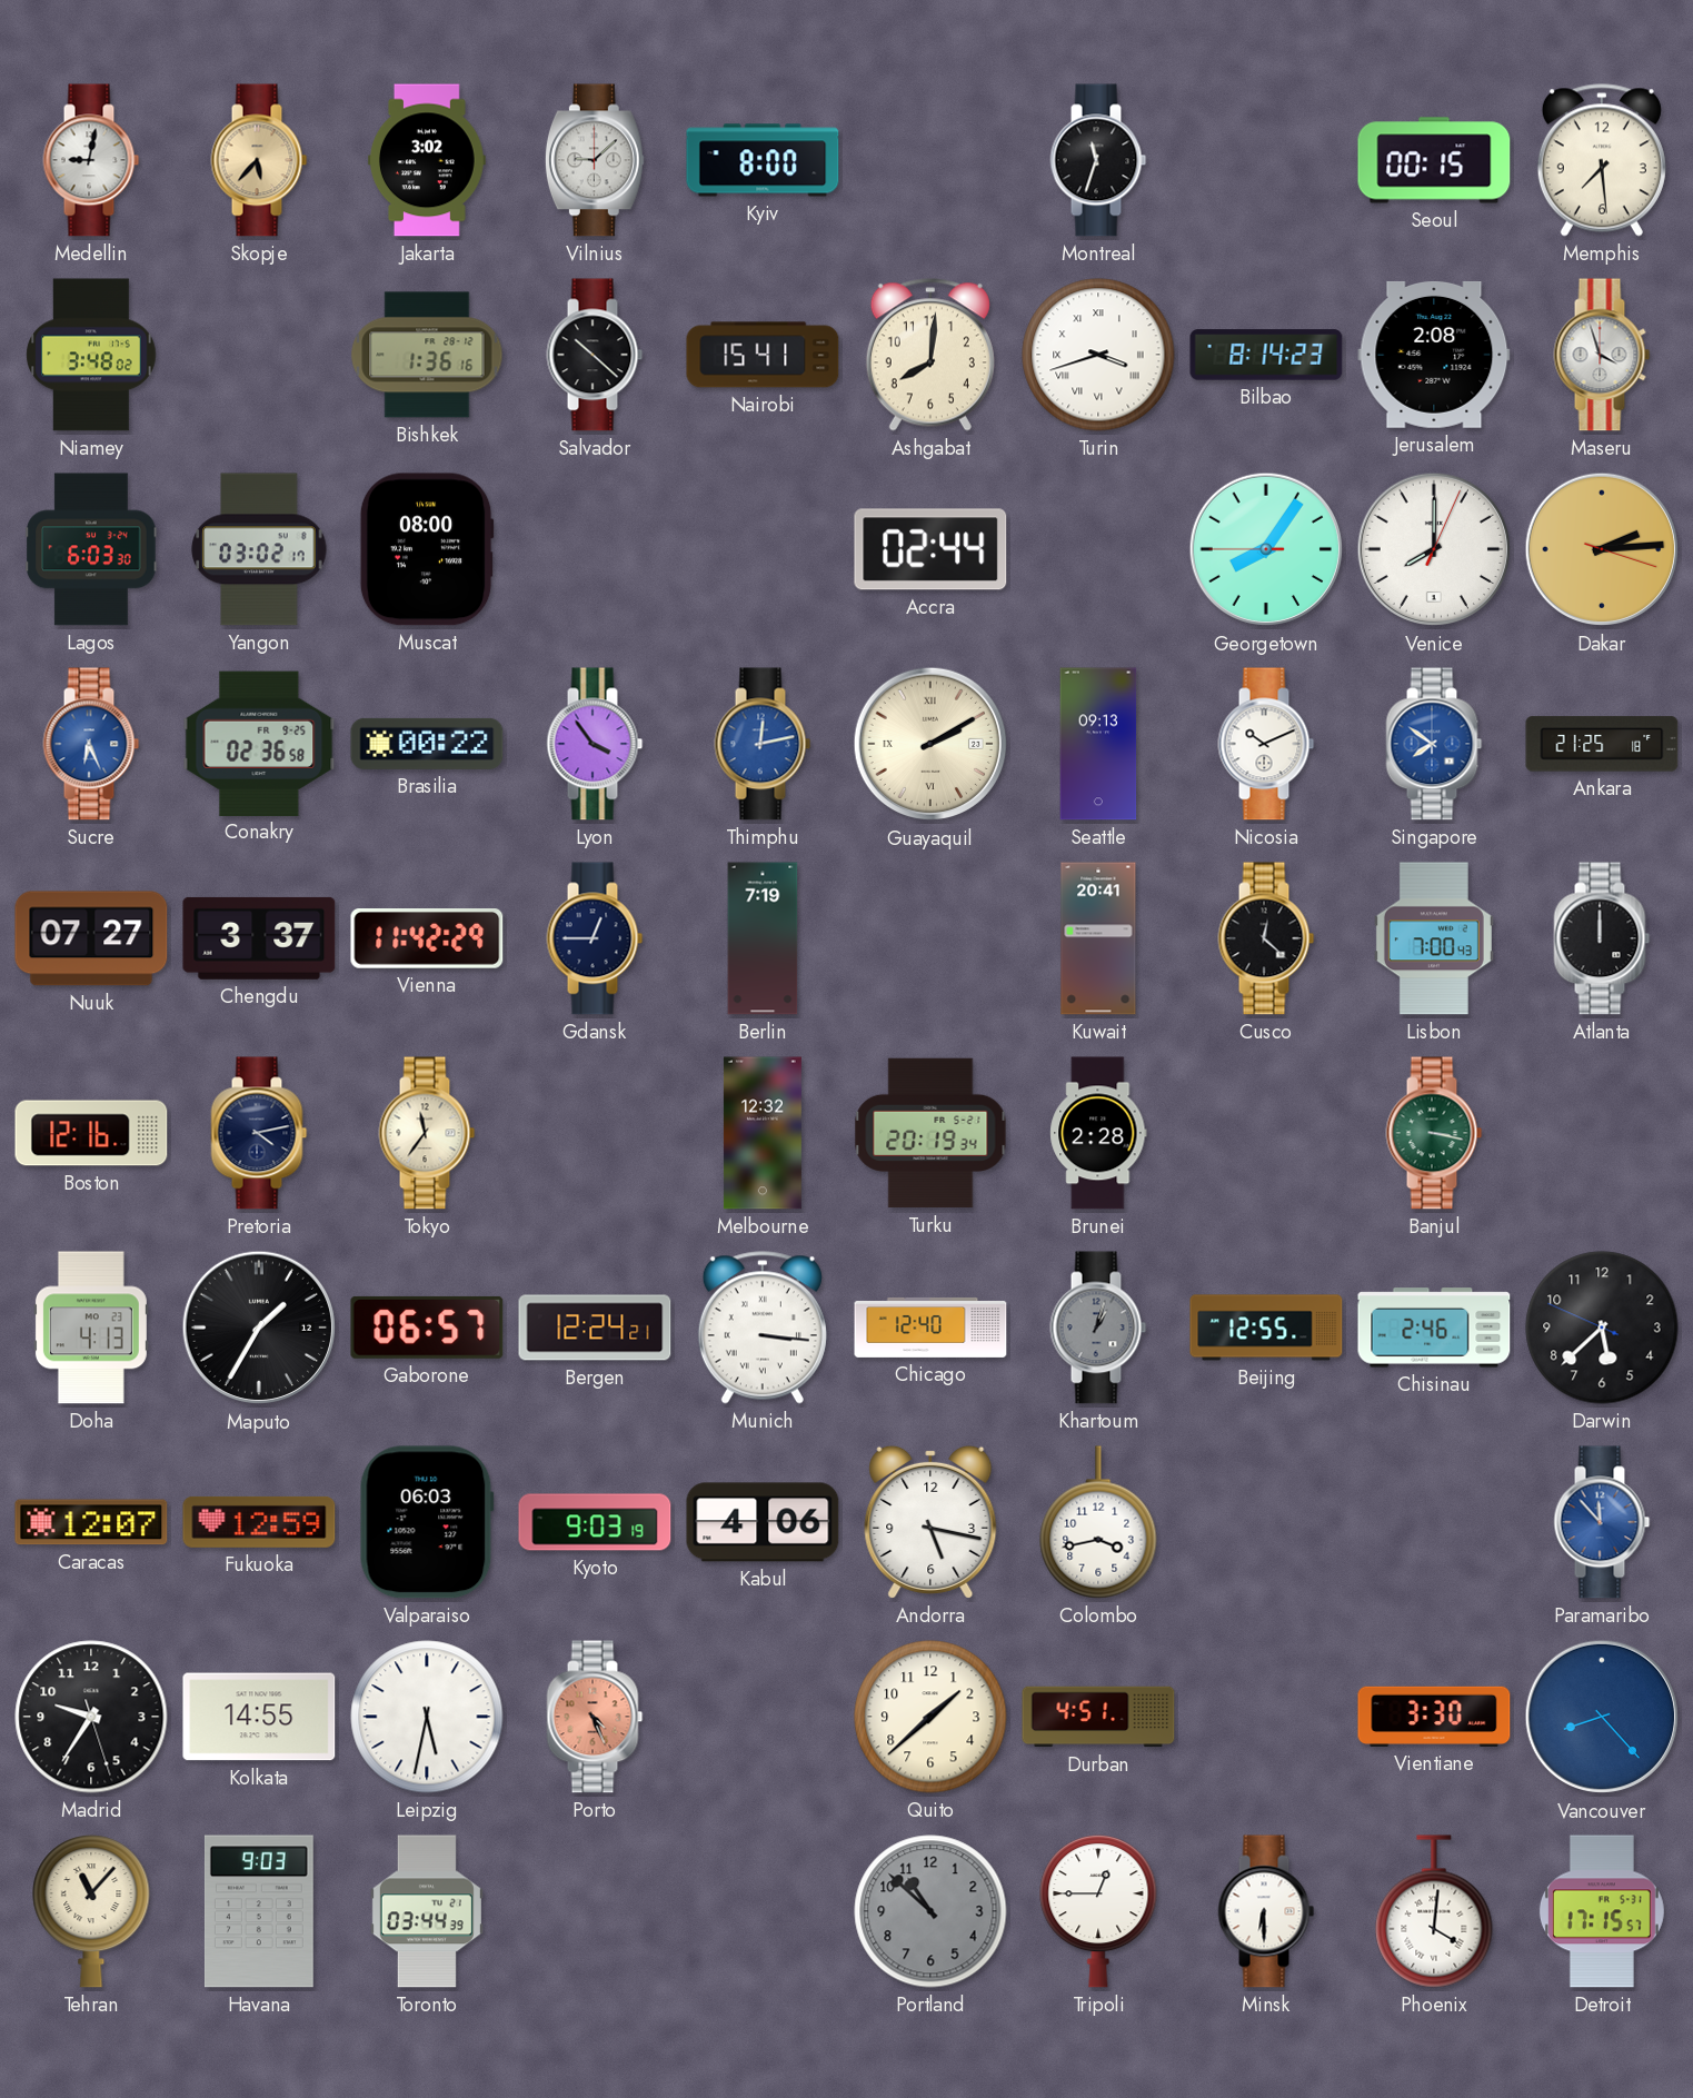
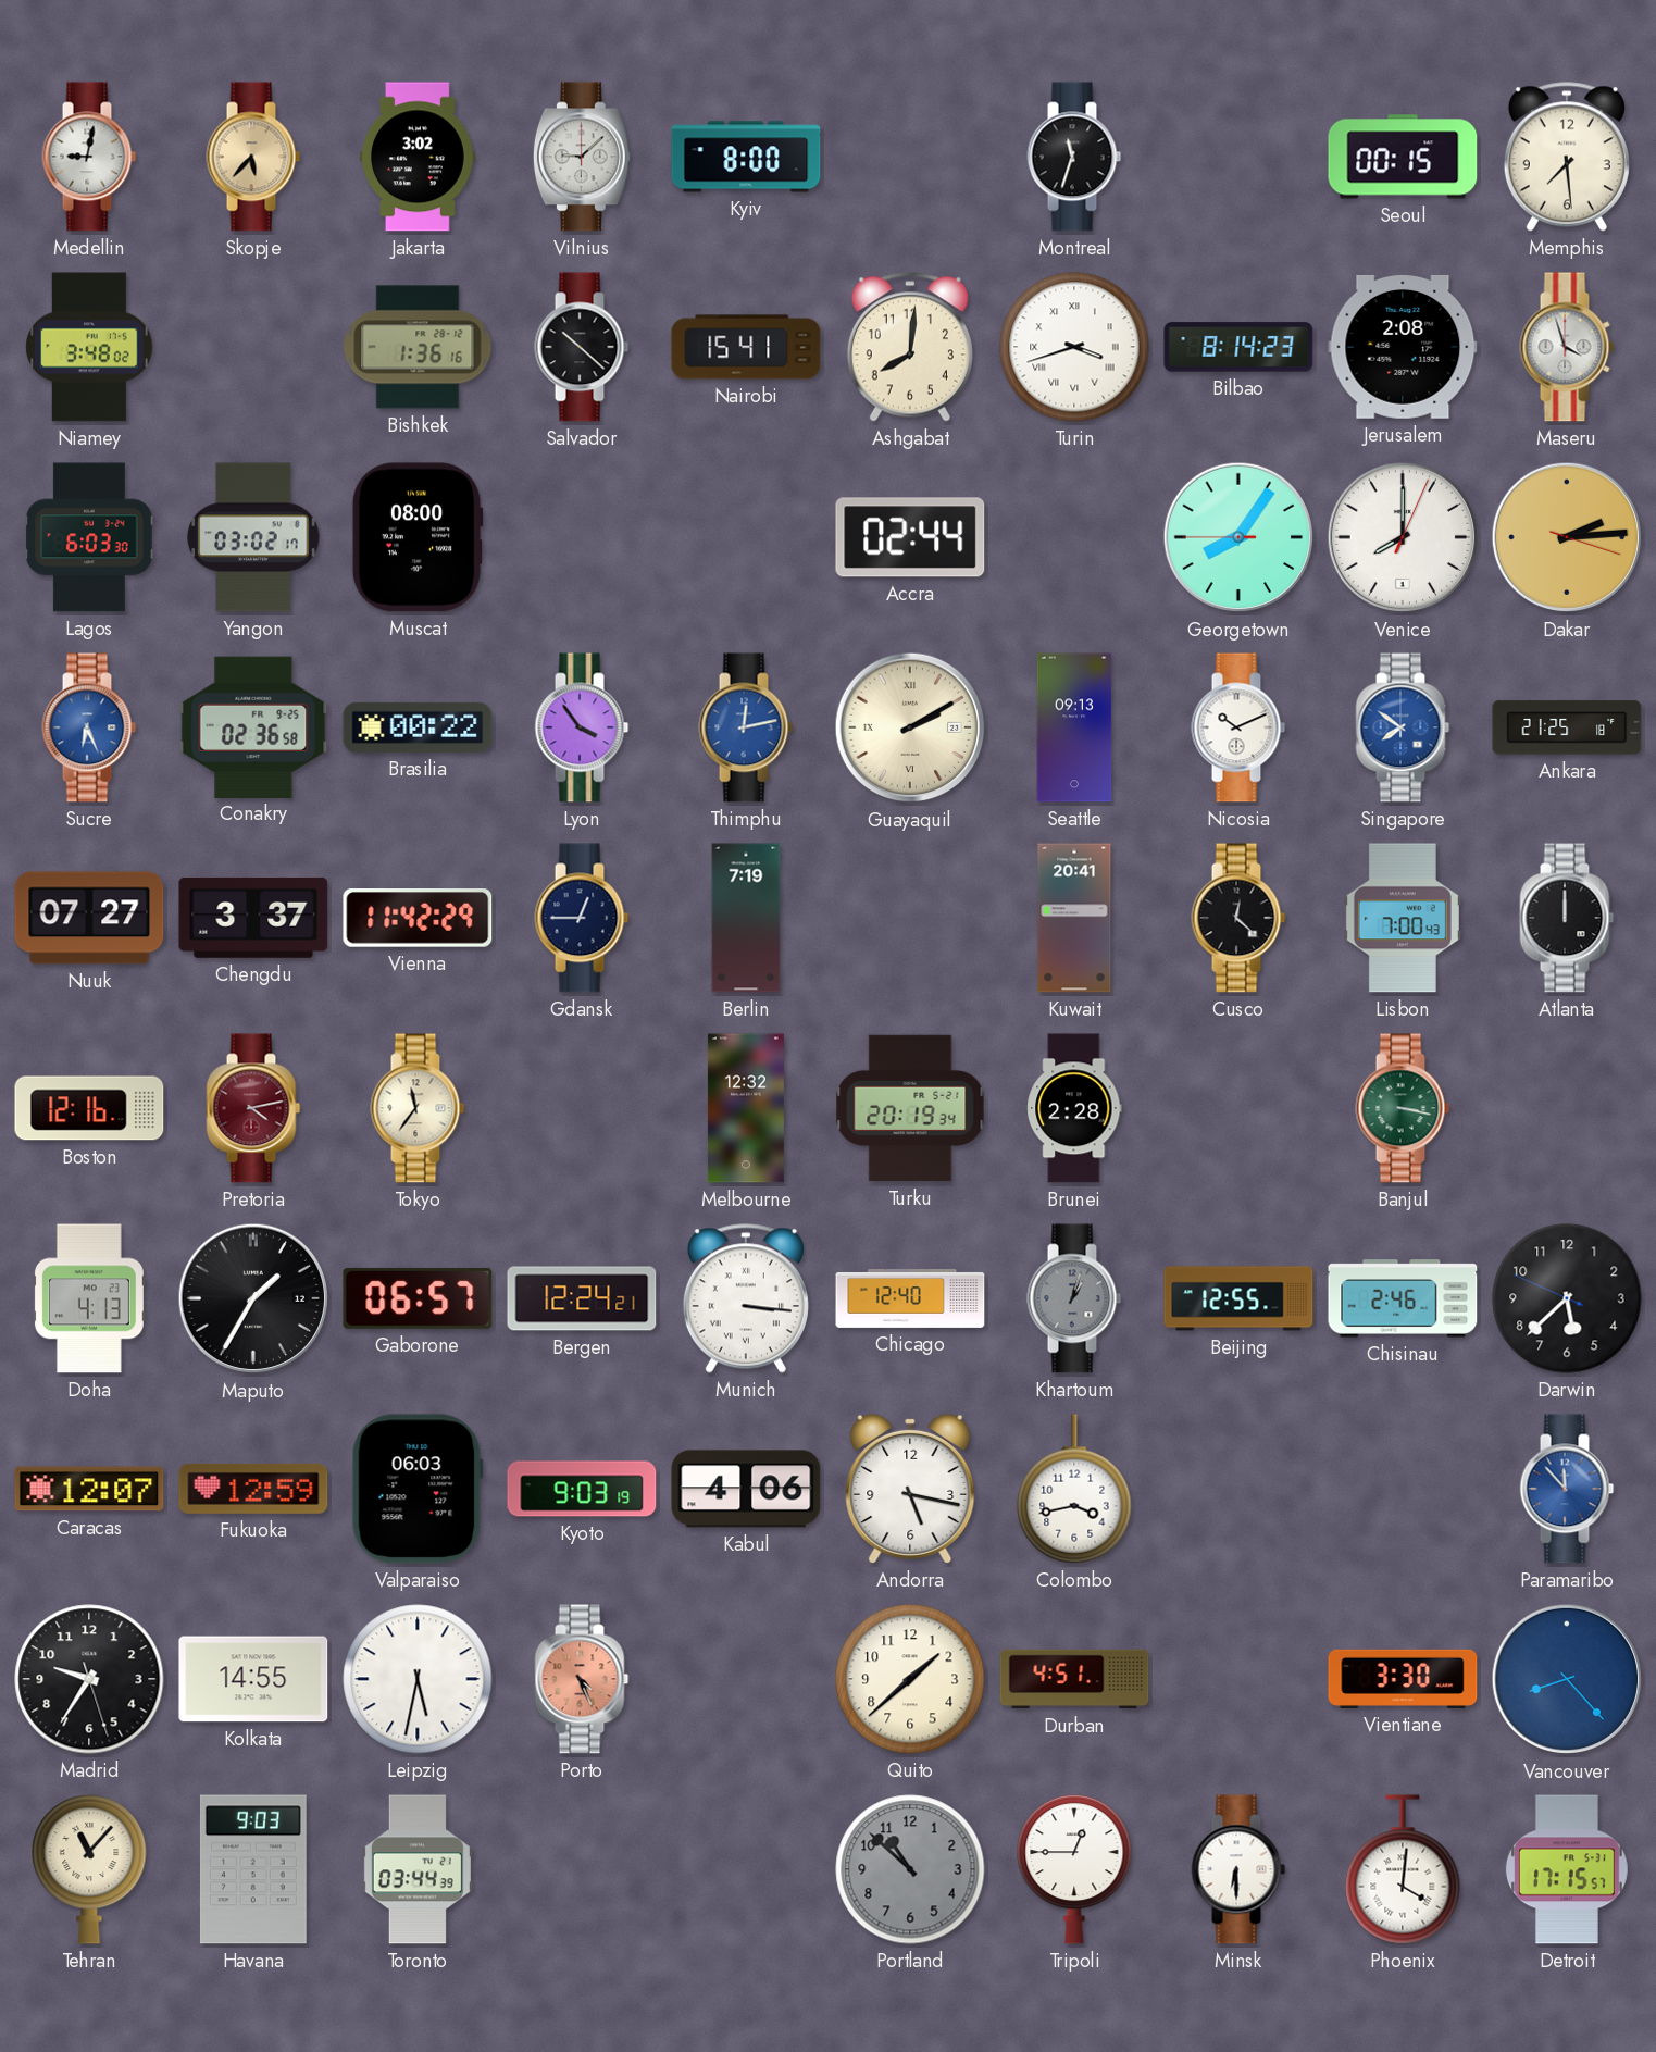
Pretoria dial: navy -> burgundy
